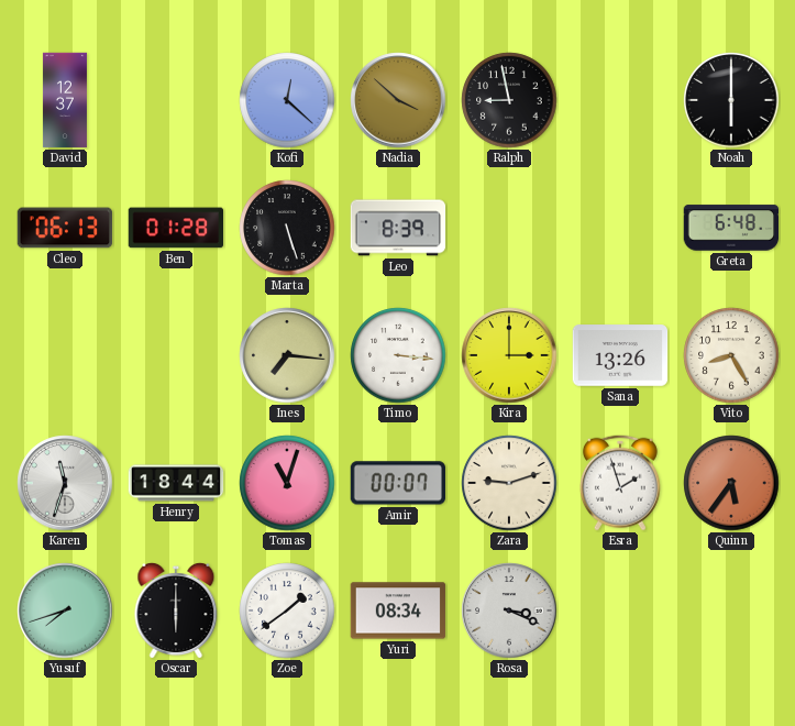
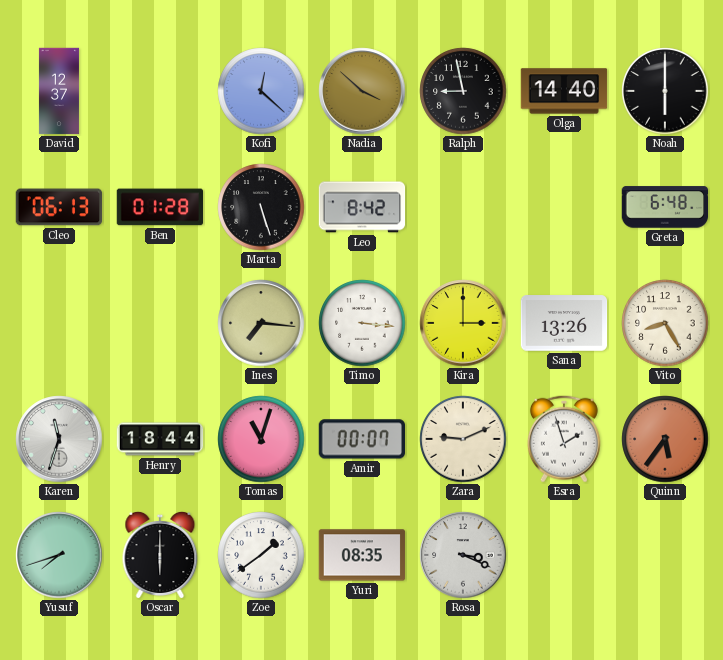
Olga: none -> 14:40
Leo: 8:39 -> 8:42
Zara: 9:12 -> 9:11
Yuri: 08:34 -> 08:35
